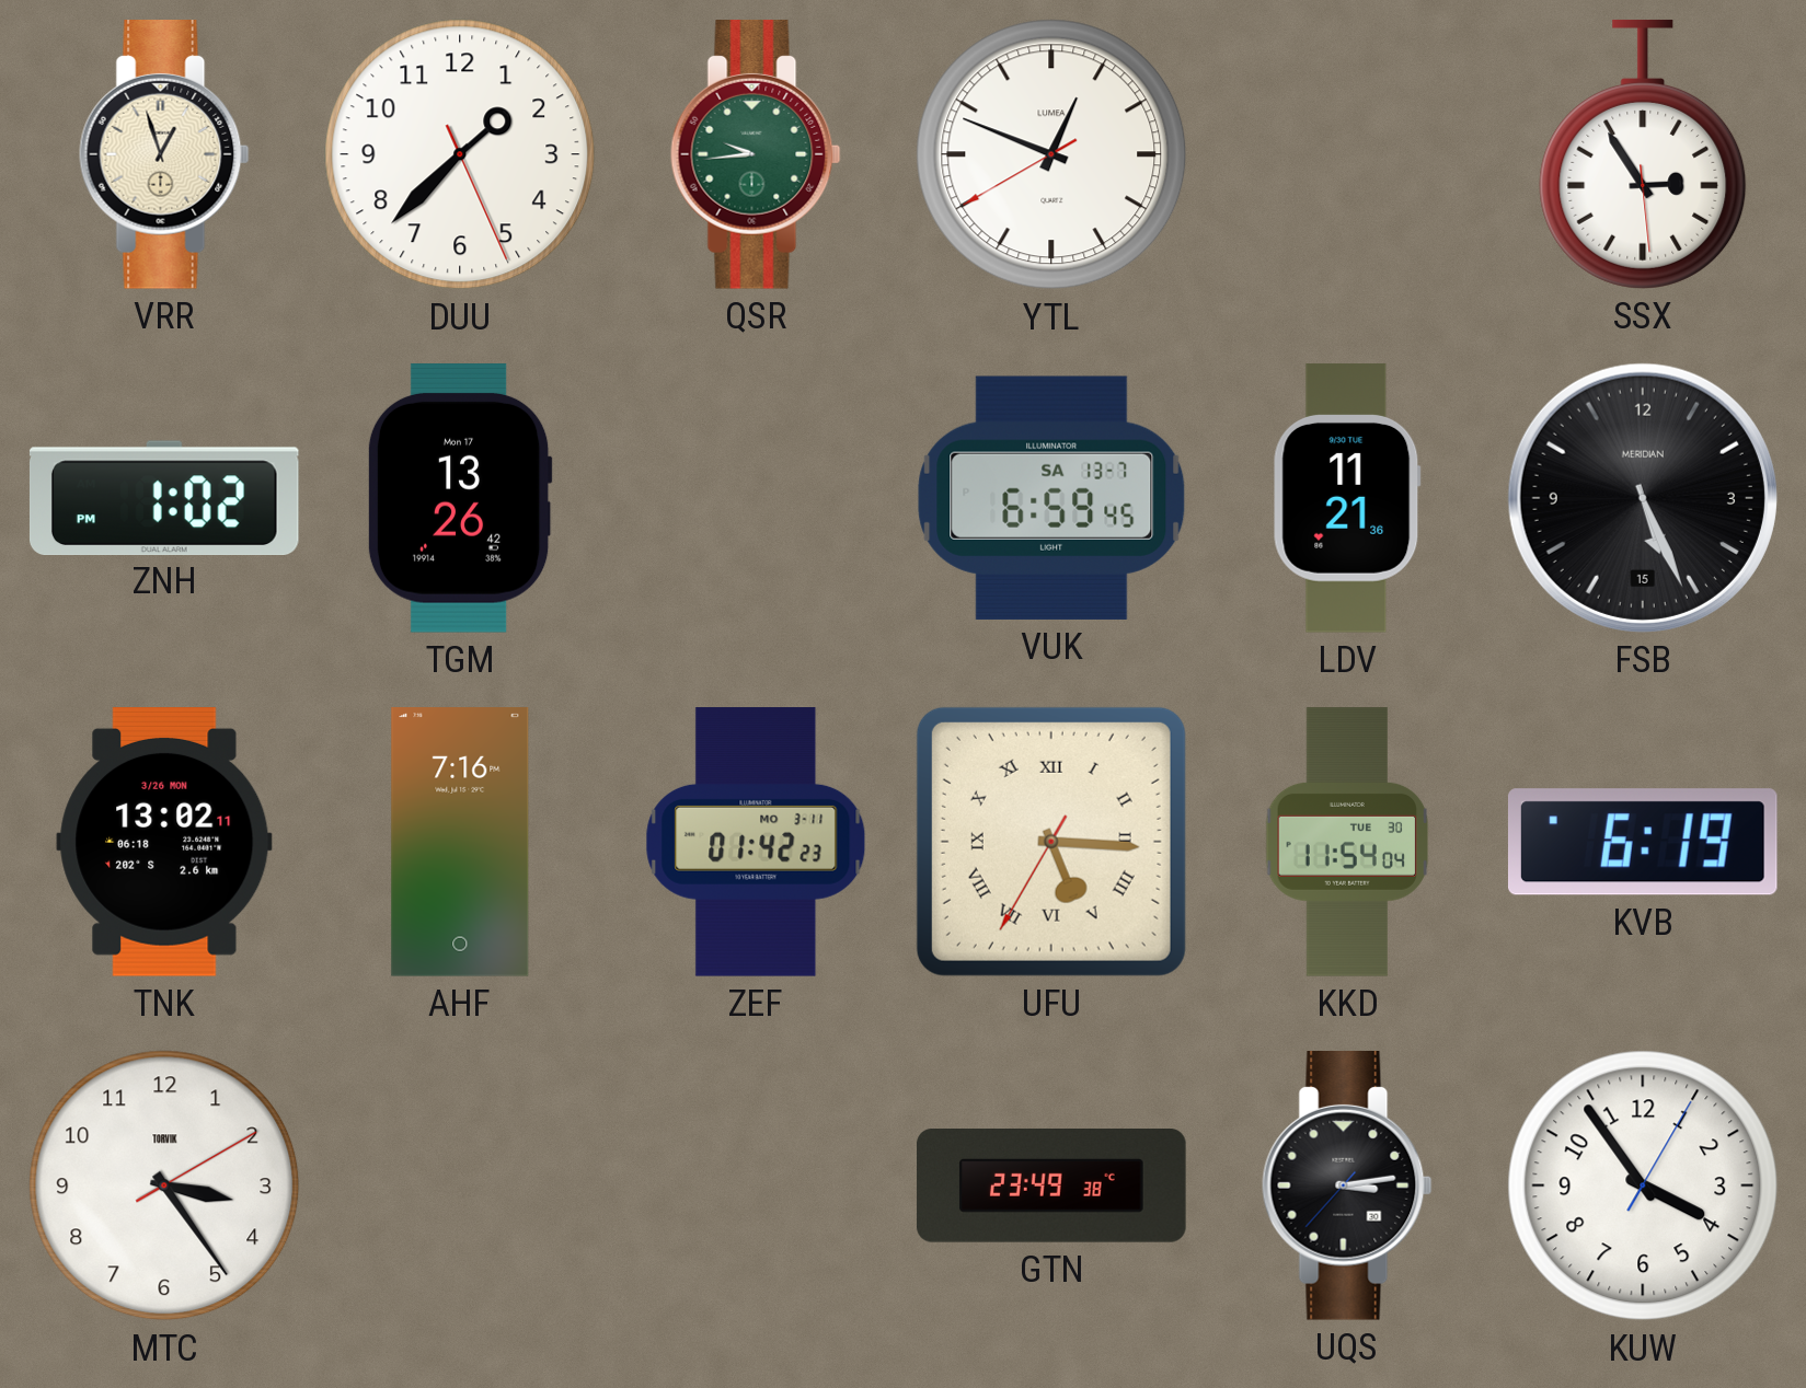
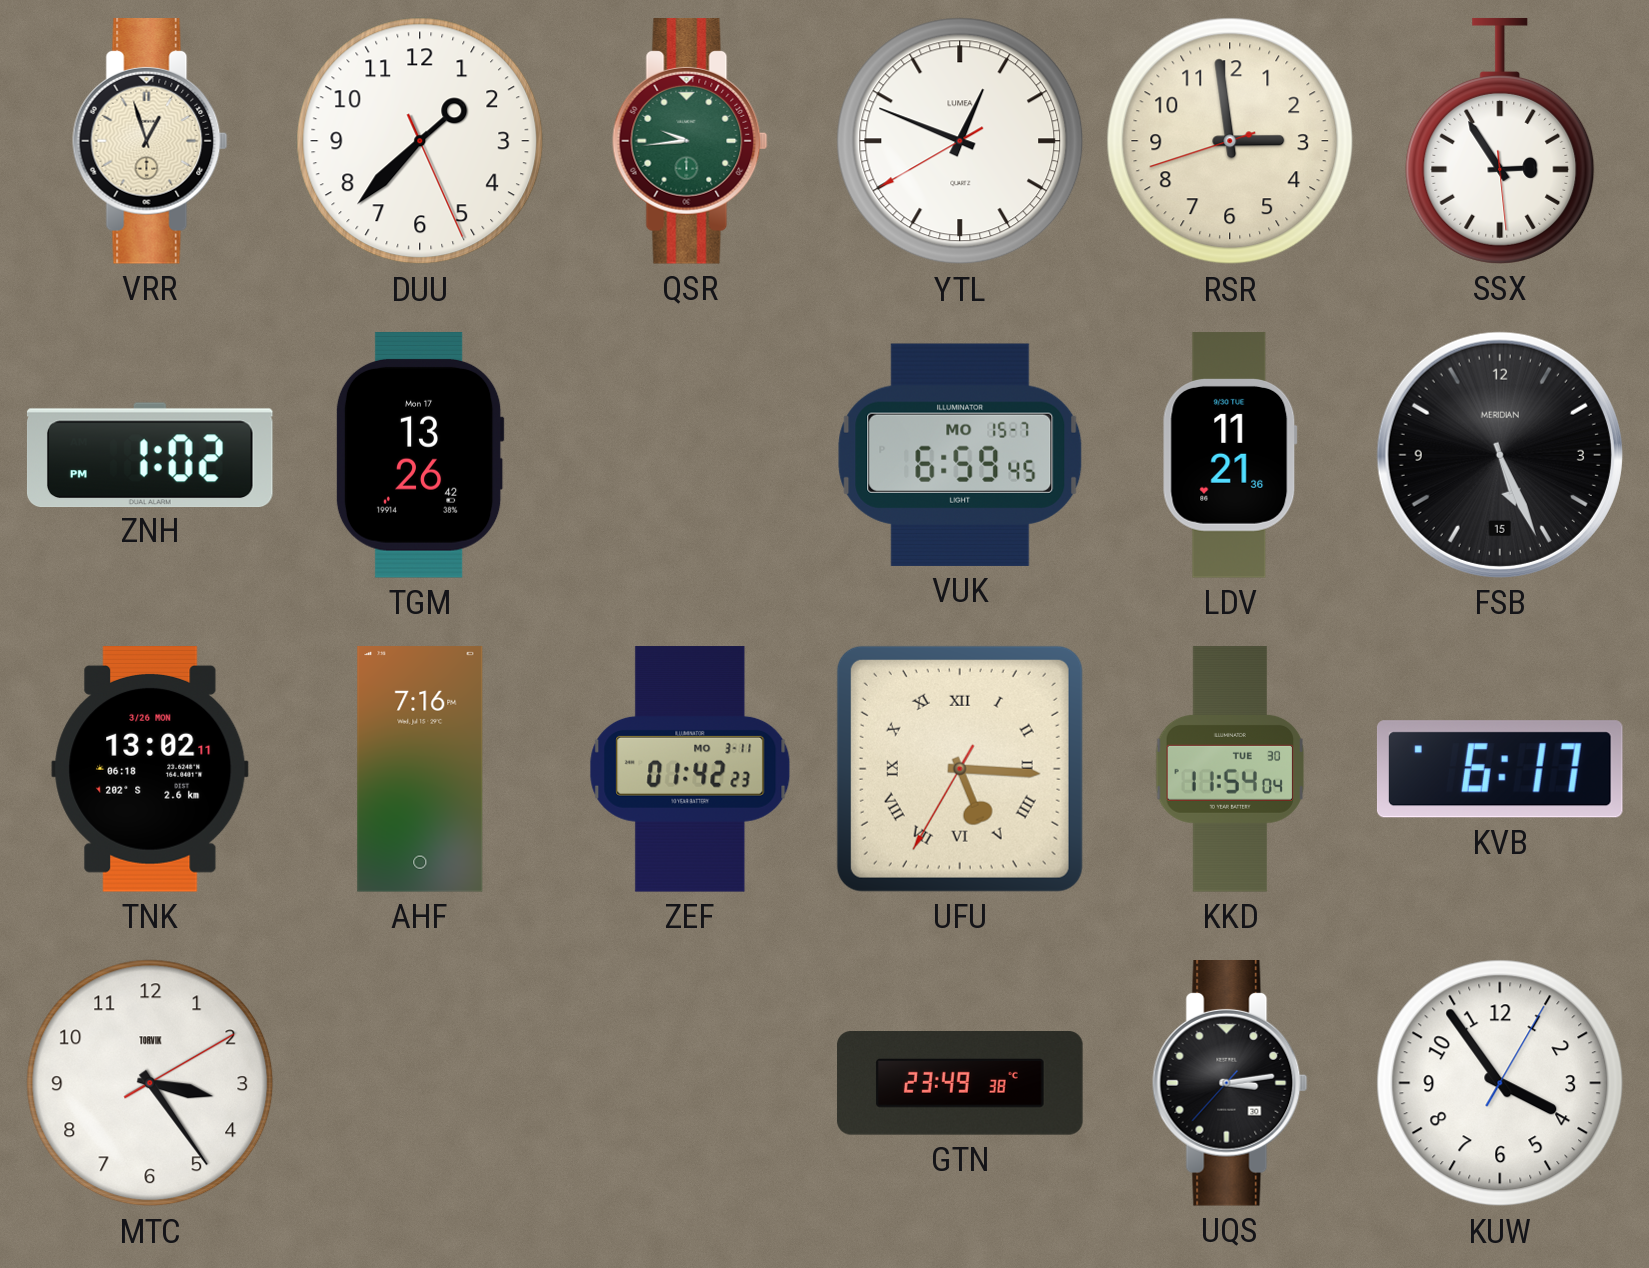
RSR: none -> 2:58
VUK date: SA 13-7 -> MO 15-7
KVB: 6:19 -> 6:17
